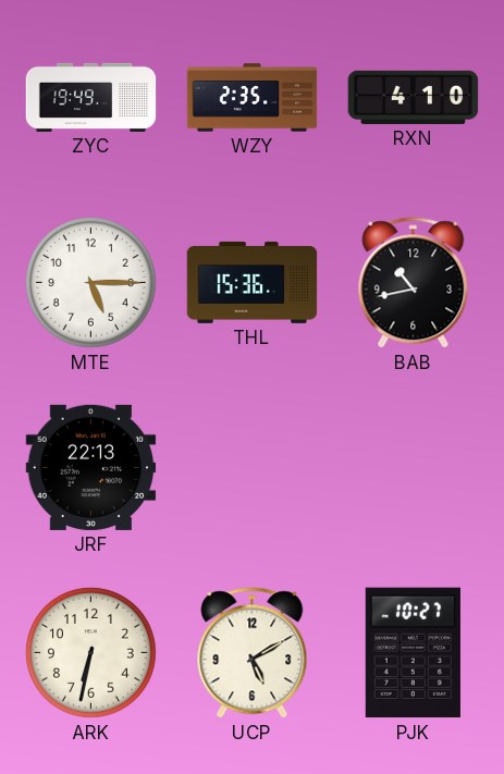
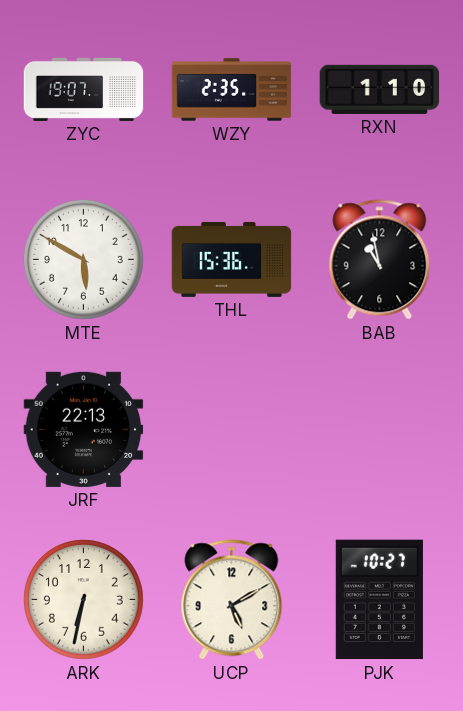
ZYC: 19:49 -> 19:07
RXN: 4:10 -> 1:10
MTE: 5:15 -> 5:50
BAB: 10:43 -> 10:58
